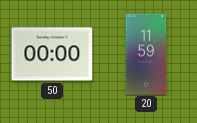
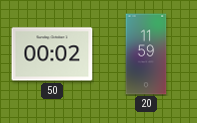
50: 00:00 -> 00:02
